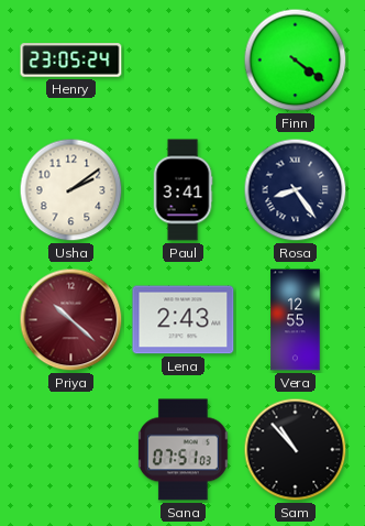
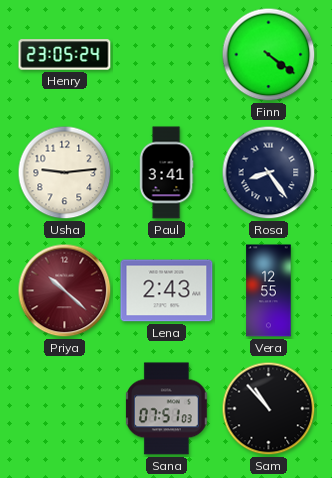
Usha: 2:09 -> 9:14
